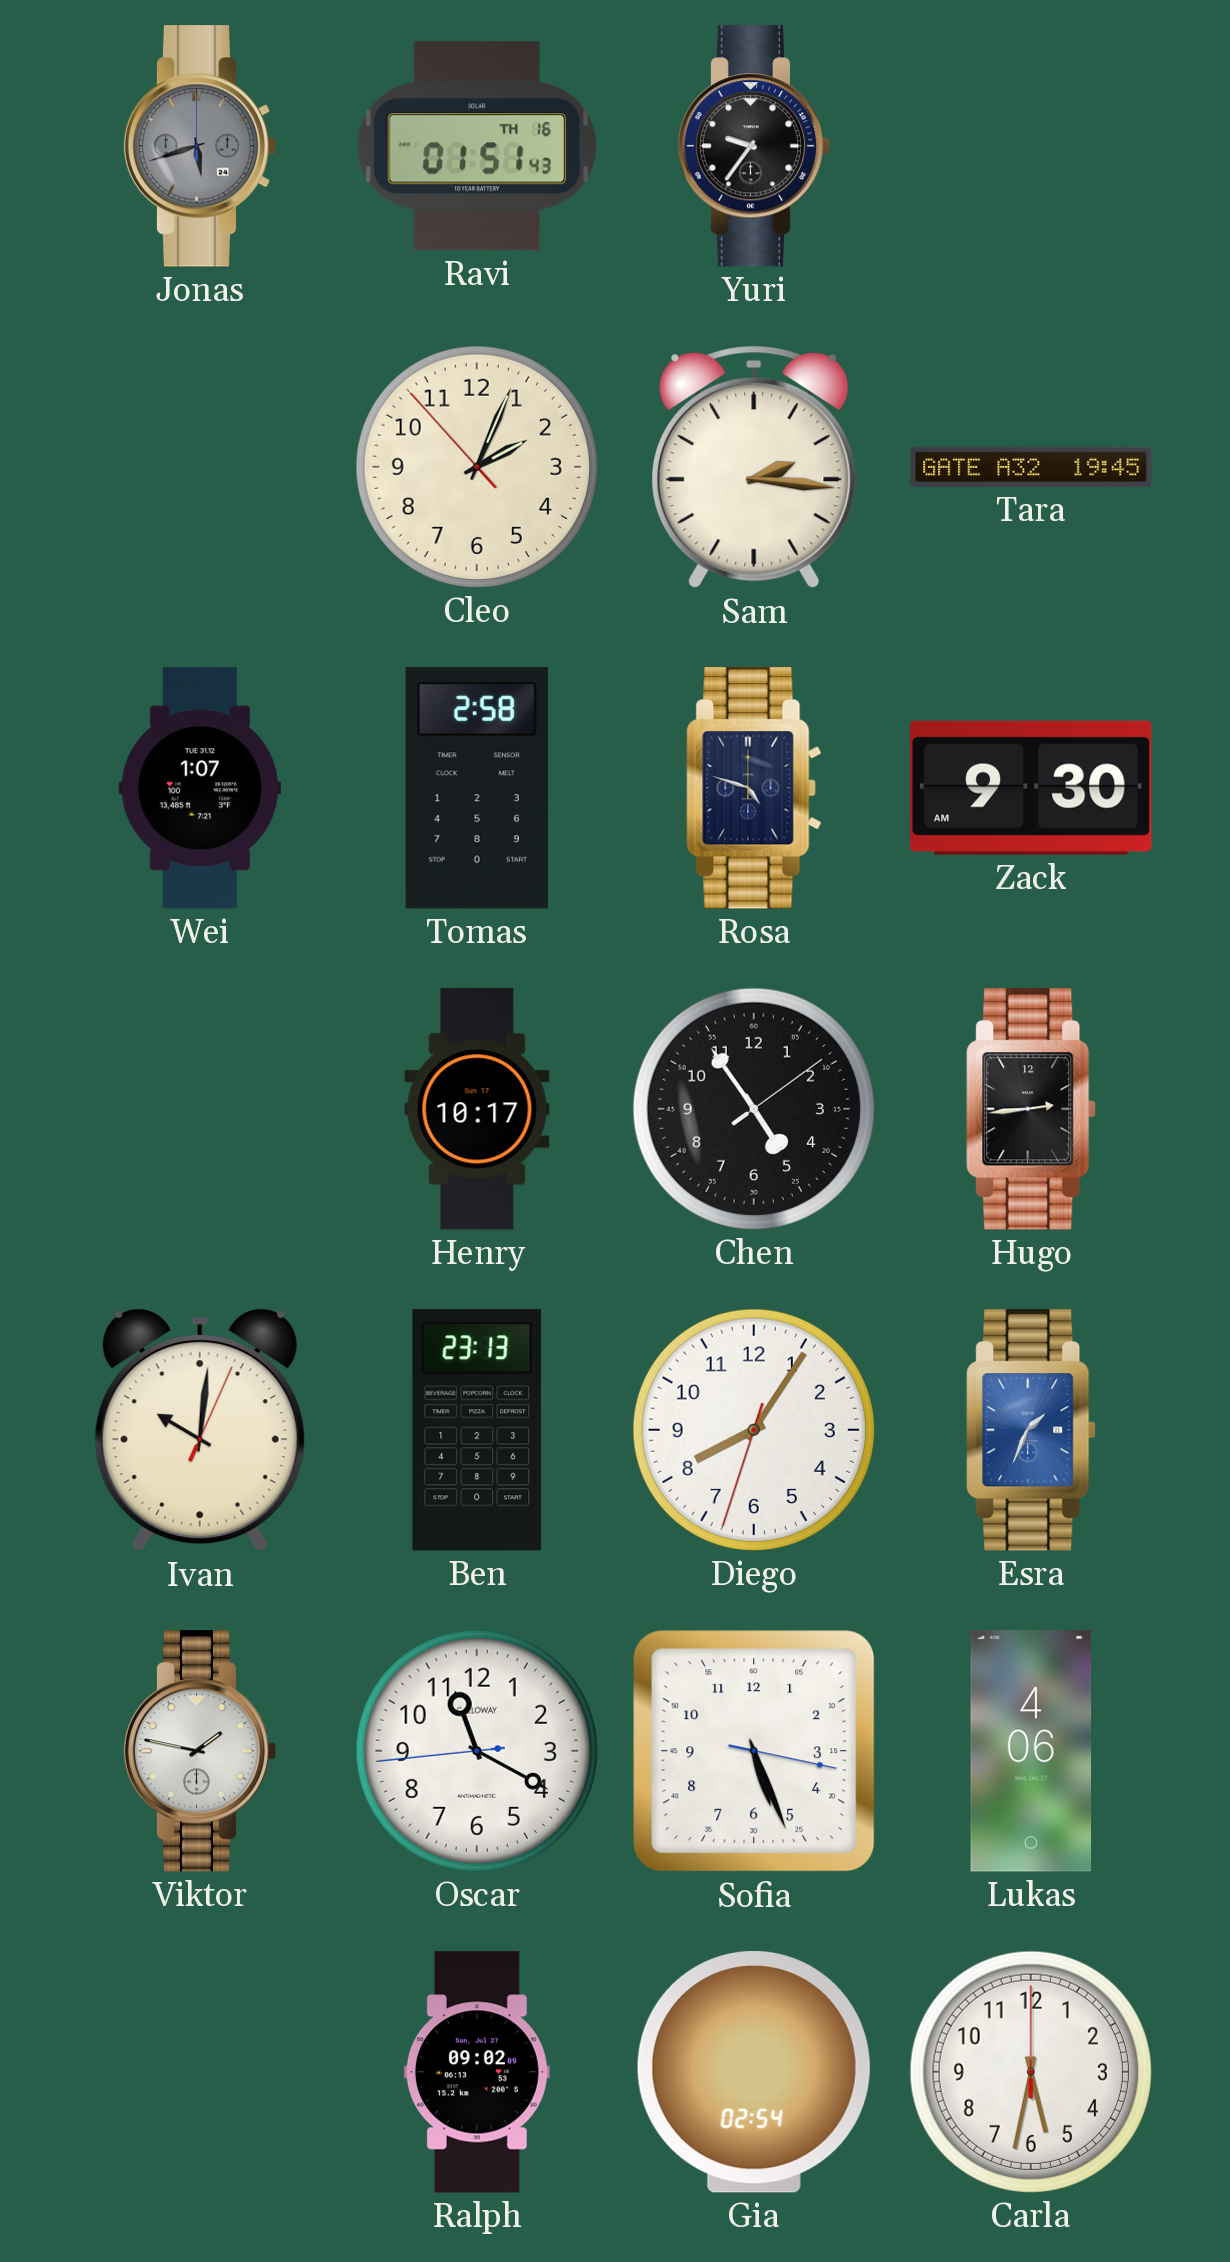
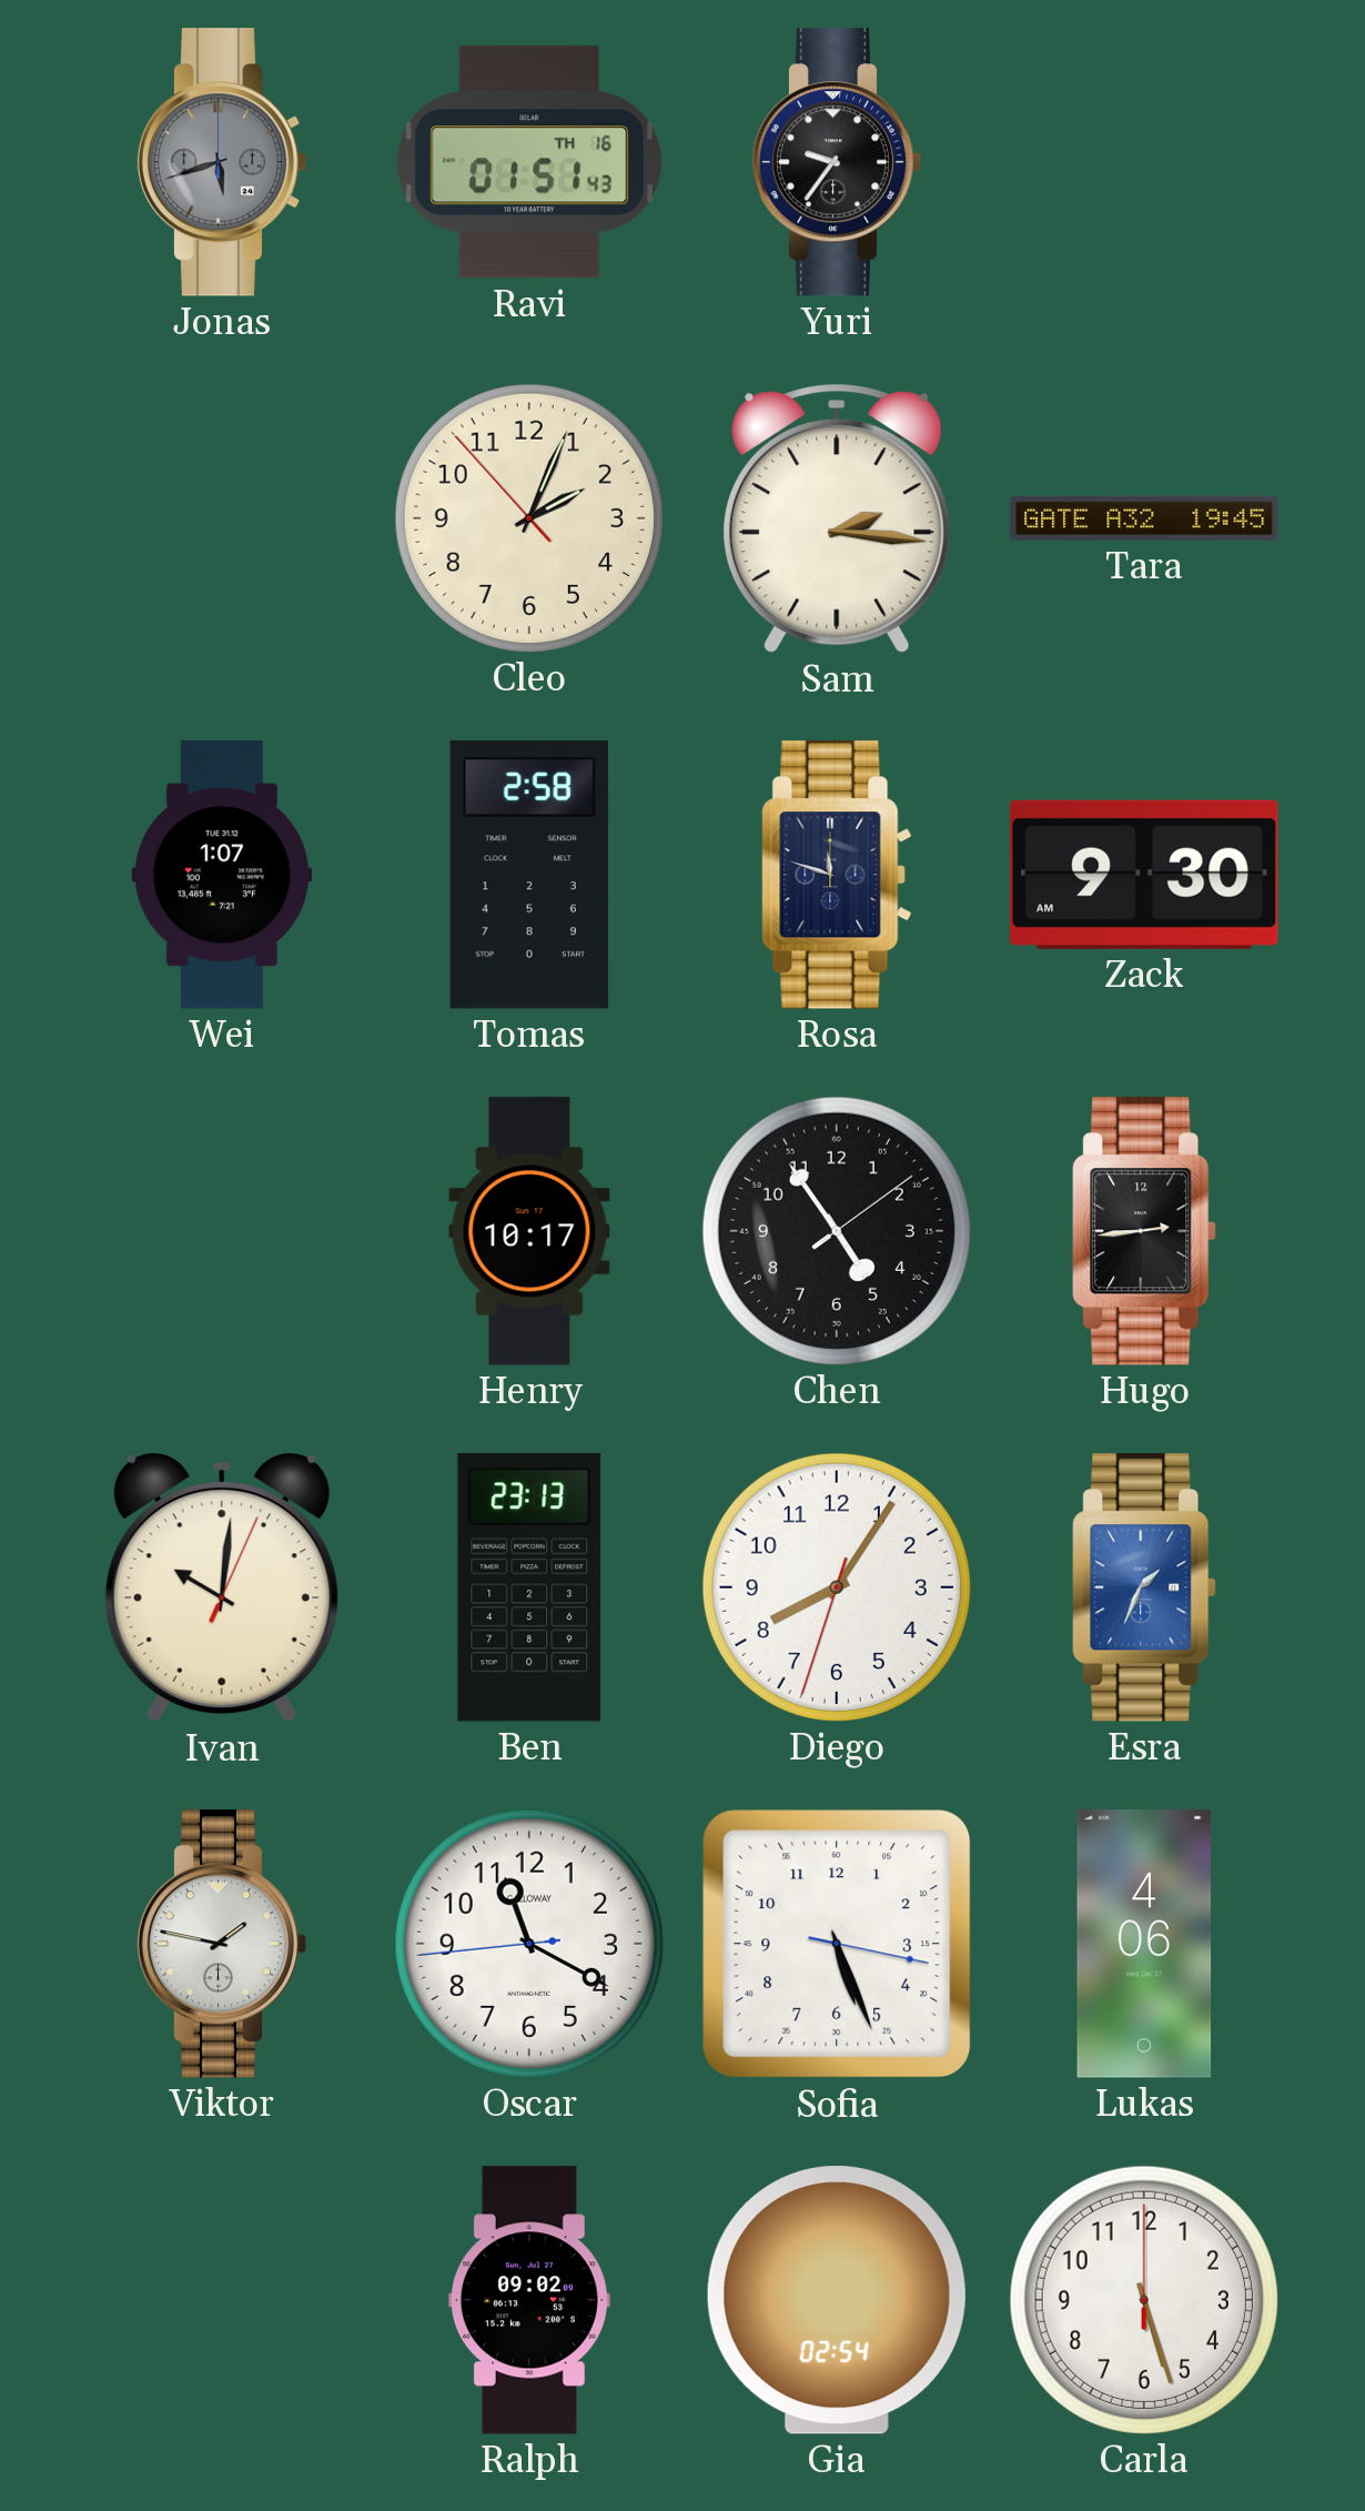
Rosa: 4:48 -> 11:48
Carla: 5:32 -> 5:27
